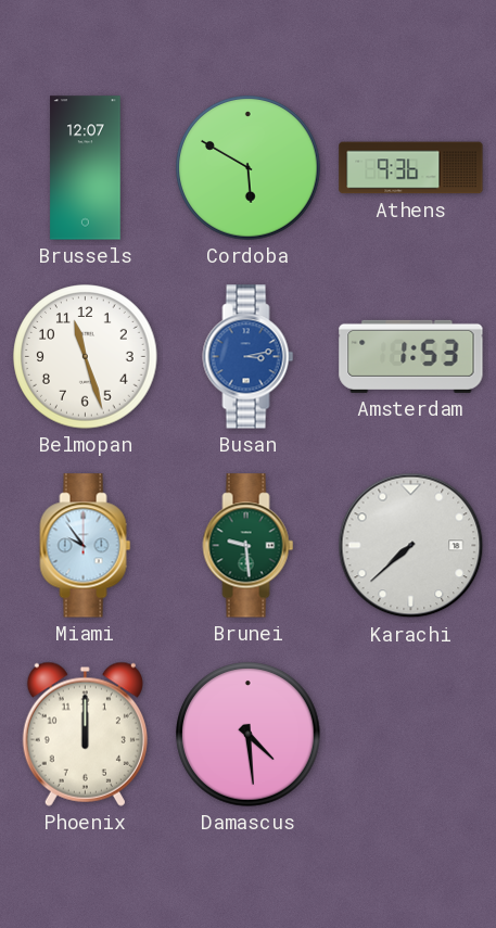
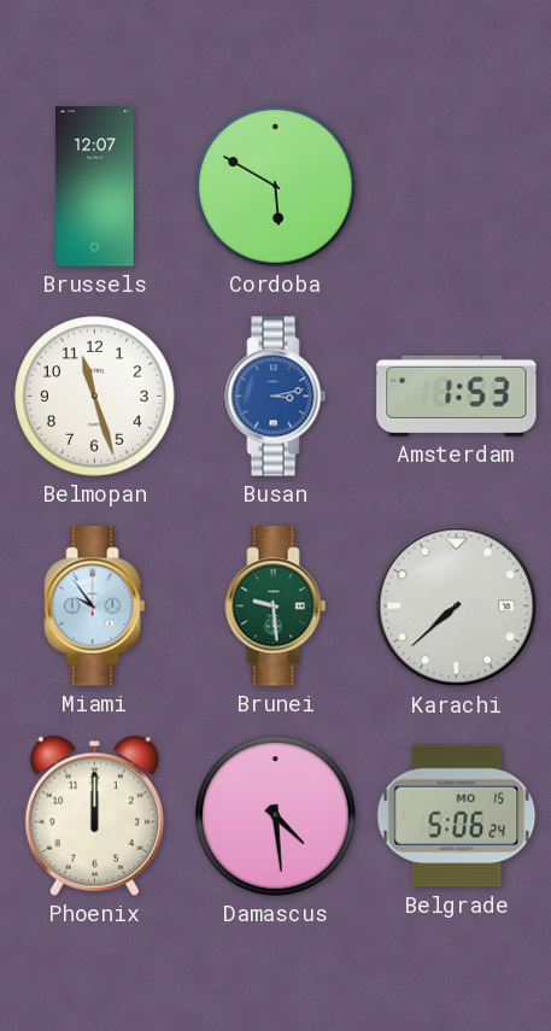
Athens: 9:36 -> none
Belgrade: none -> 5:06
